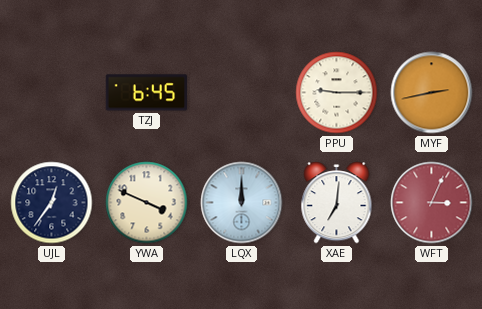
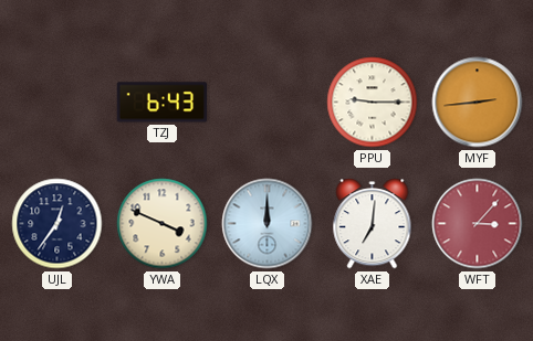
TZJ: 6:45 -> 6:43
MYF: 2:43 -> 2:44
WFT: 3:04 -> 3:07
